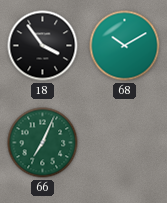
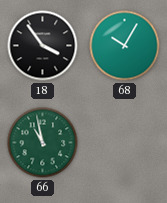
68: 10:10 -> 10:05
66: 7:04 -> 10:58
